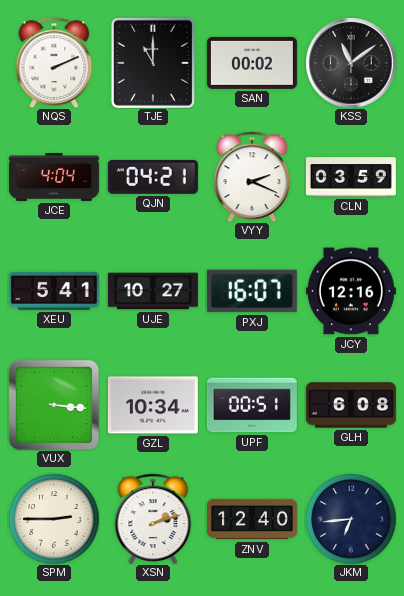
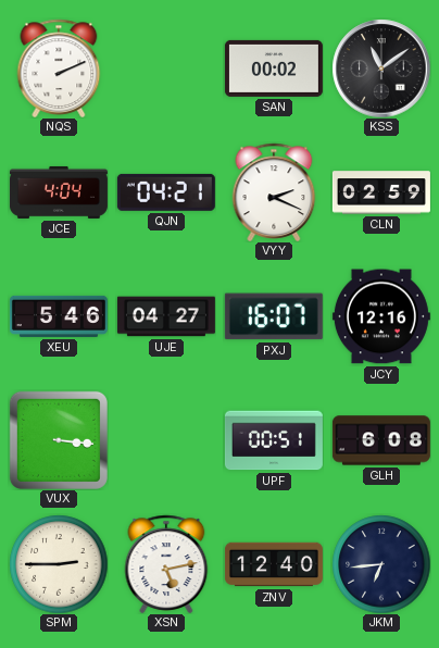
TJE: 11:00 -> none
CLN: 03:59 -> 02:59
XEU: 5:41 -> 5:46
UJE: 10:27 -> 04:27
GZL: 10:34 -> none
XSN: 2:12 -> 5:13
